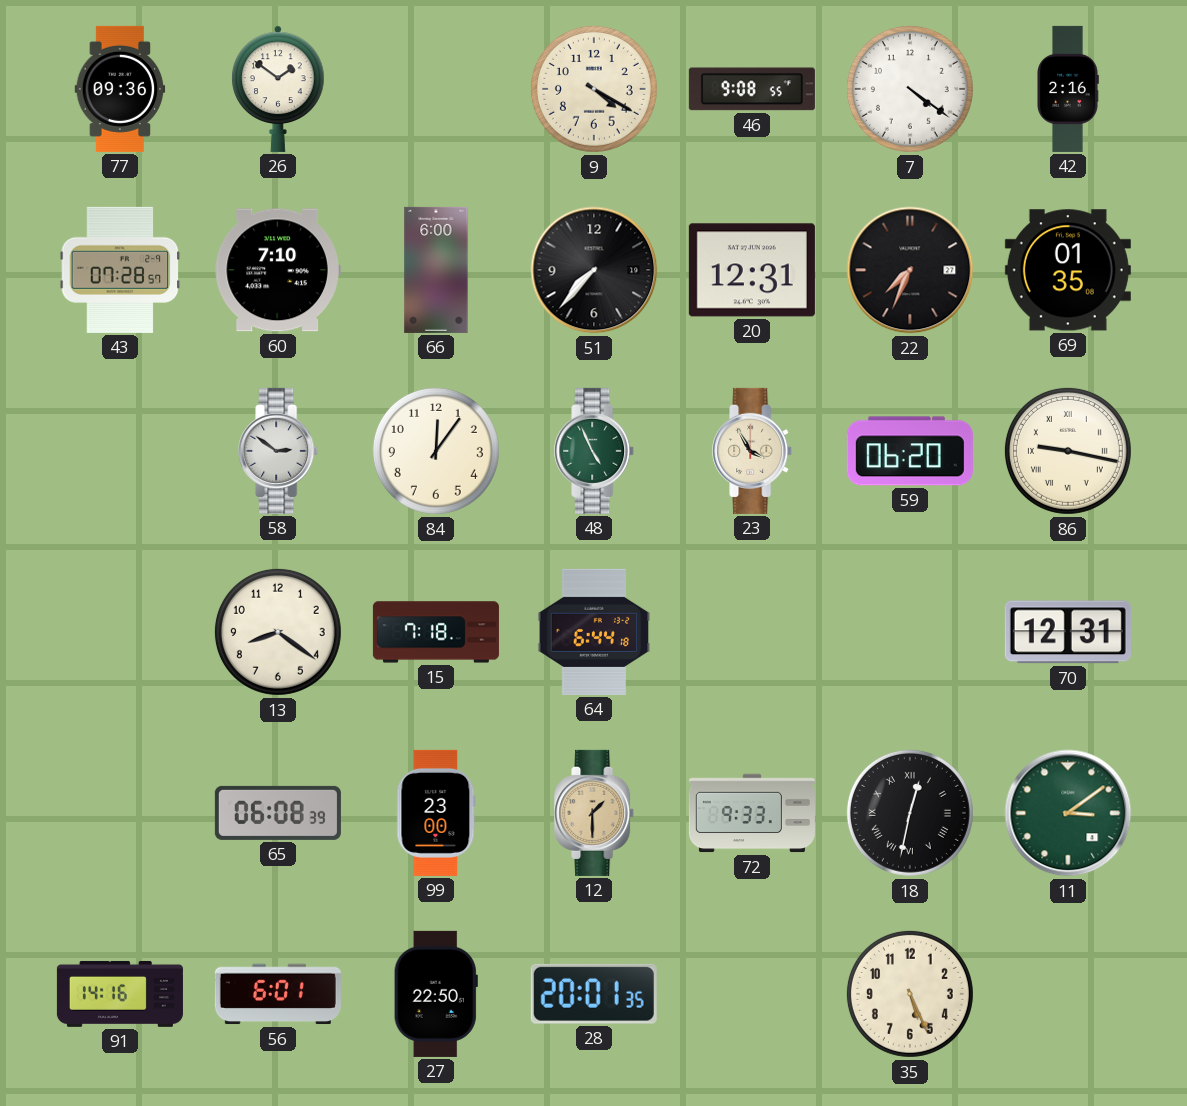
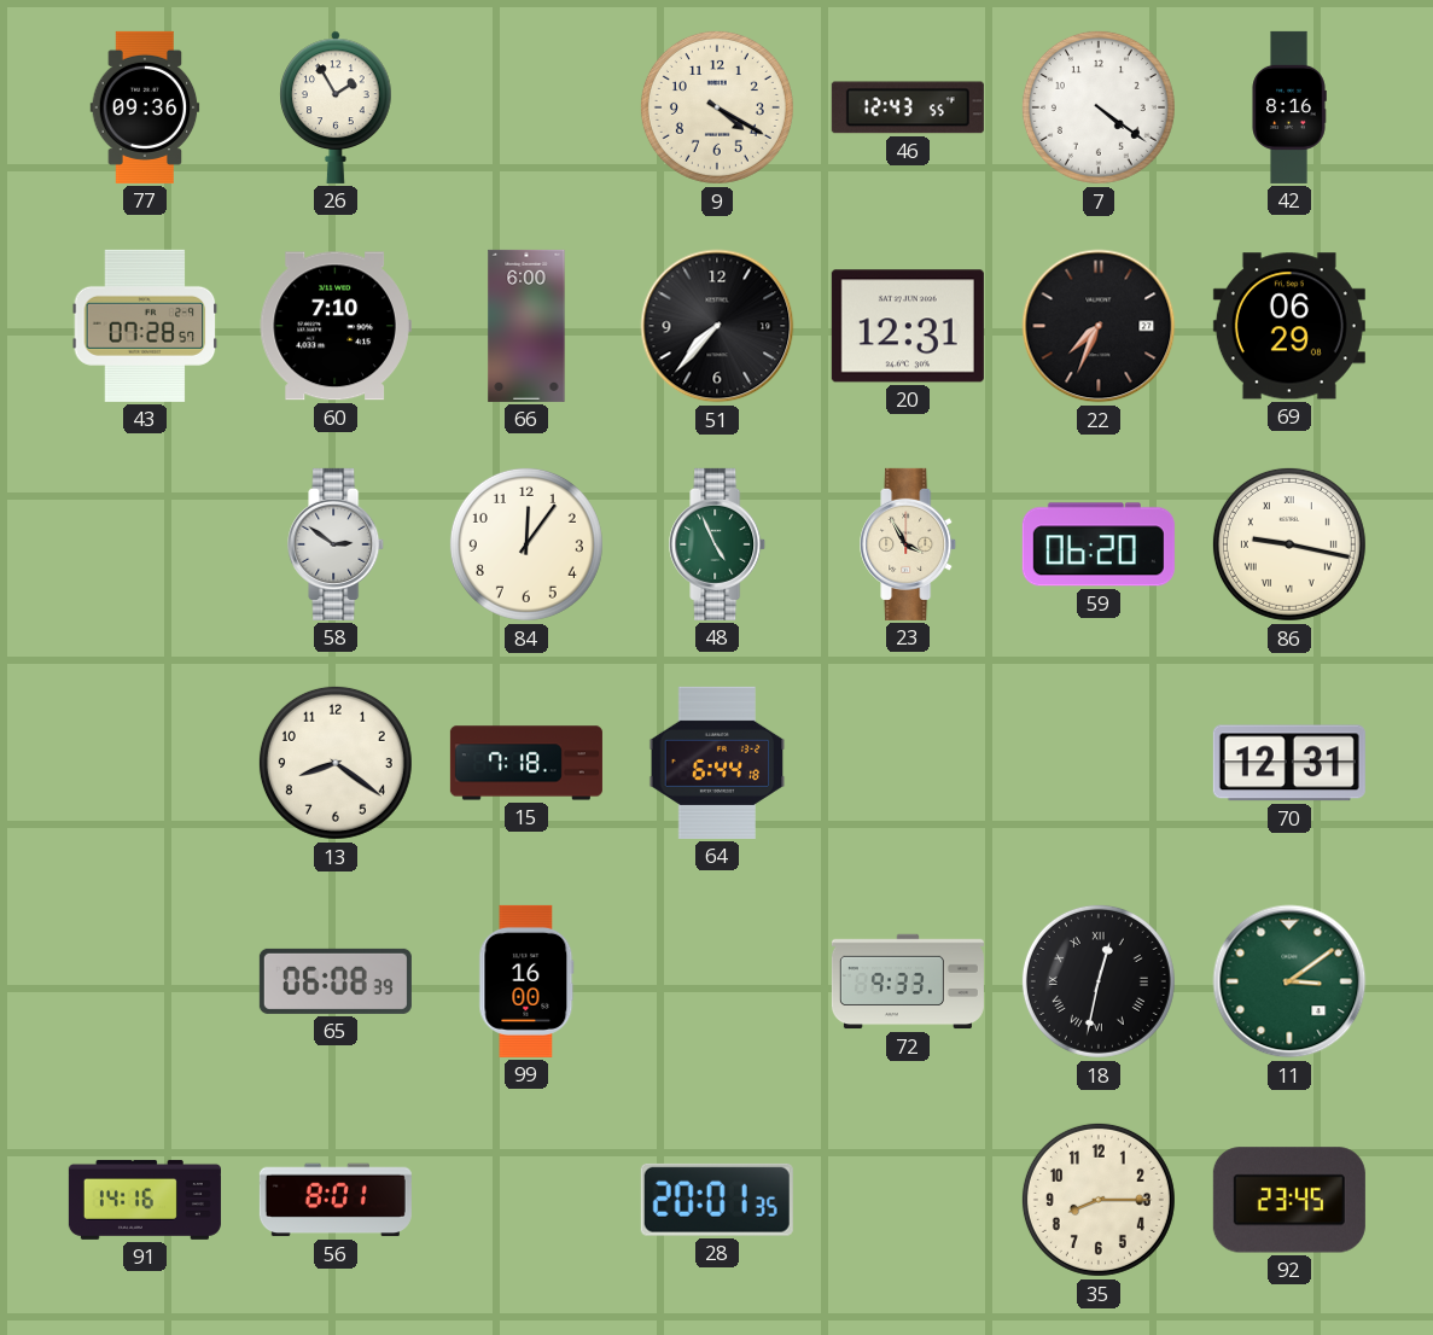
26: 1:51 -> 1:55
46: 9:08 -> 12:43
42: 2:16 -> 8:16
69: 01:35 -> 06:29
99: 23:00 -> 16:00
12: 1:30 -> none
56: 6:01 -> 8:01
27: 22:50 -> none
35: 5:26 -> 8:15
92: none -> 23:45
